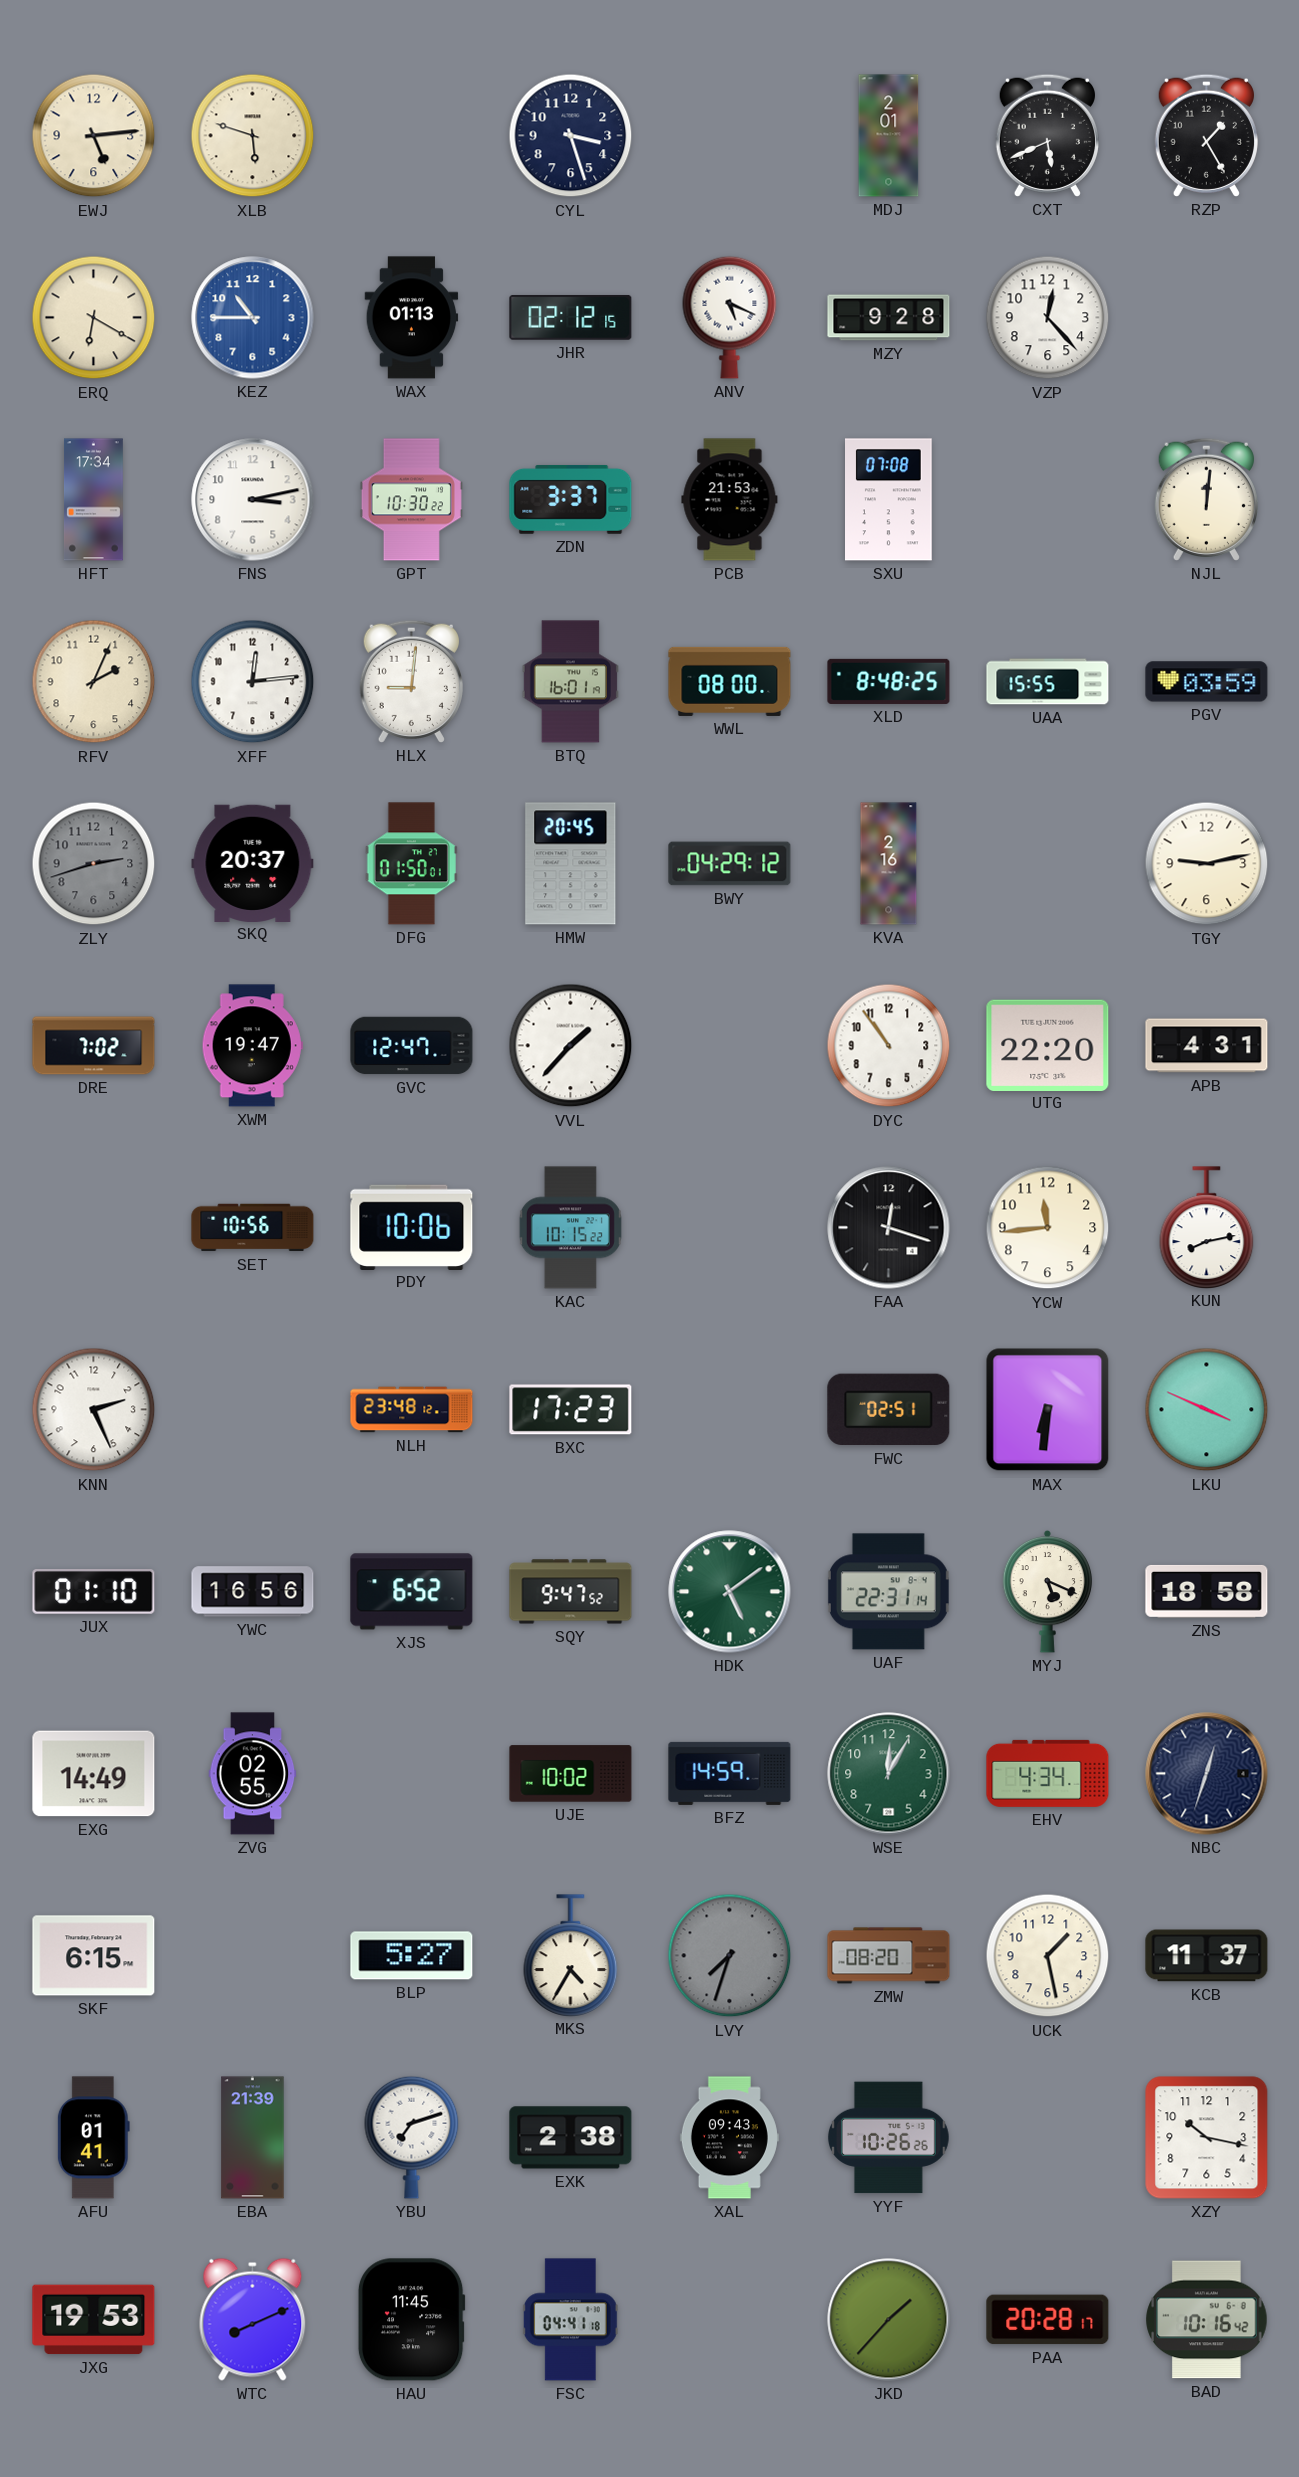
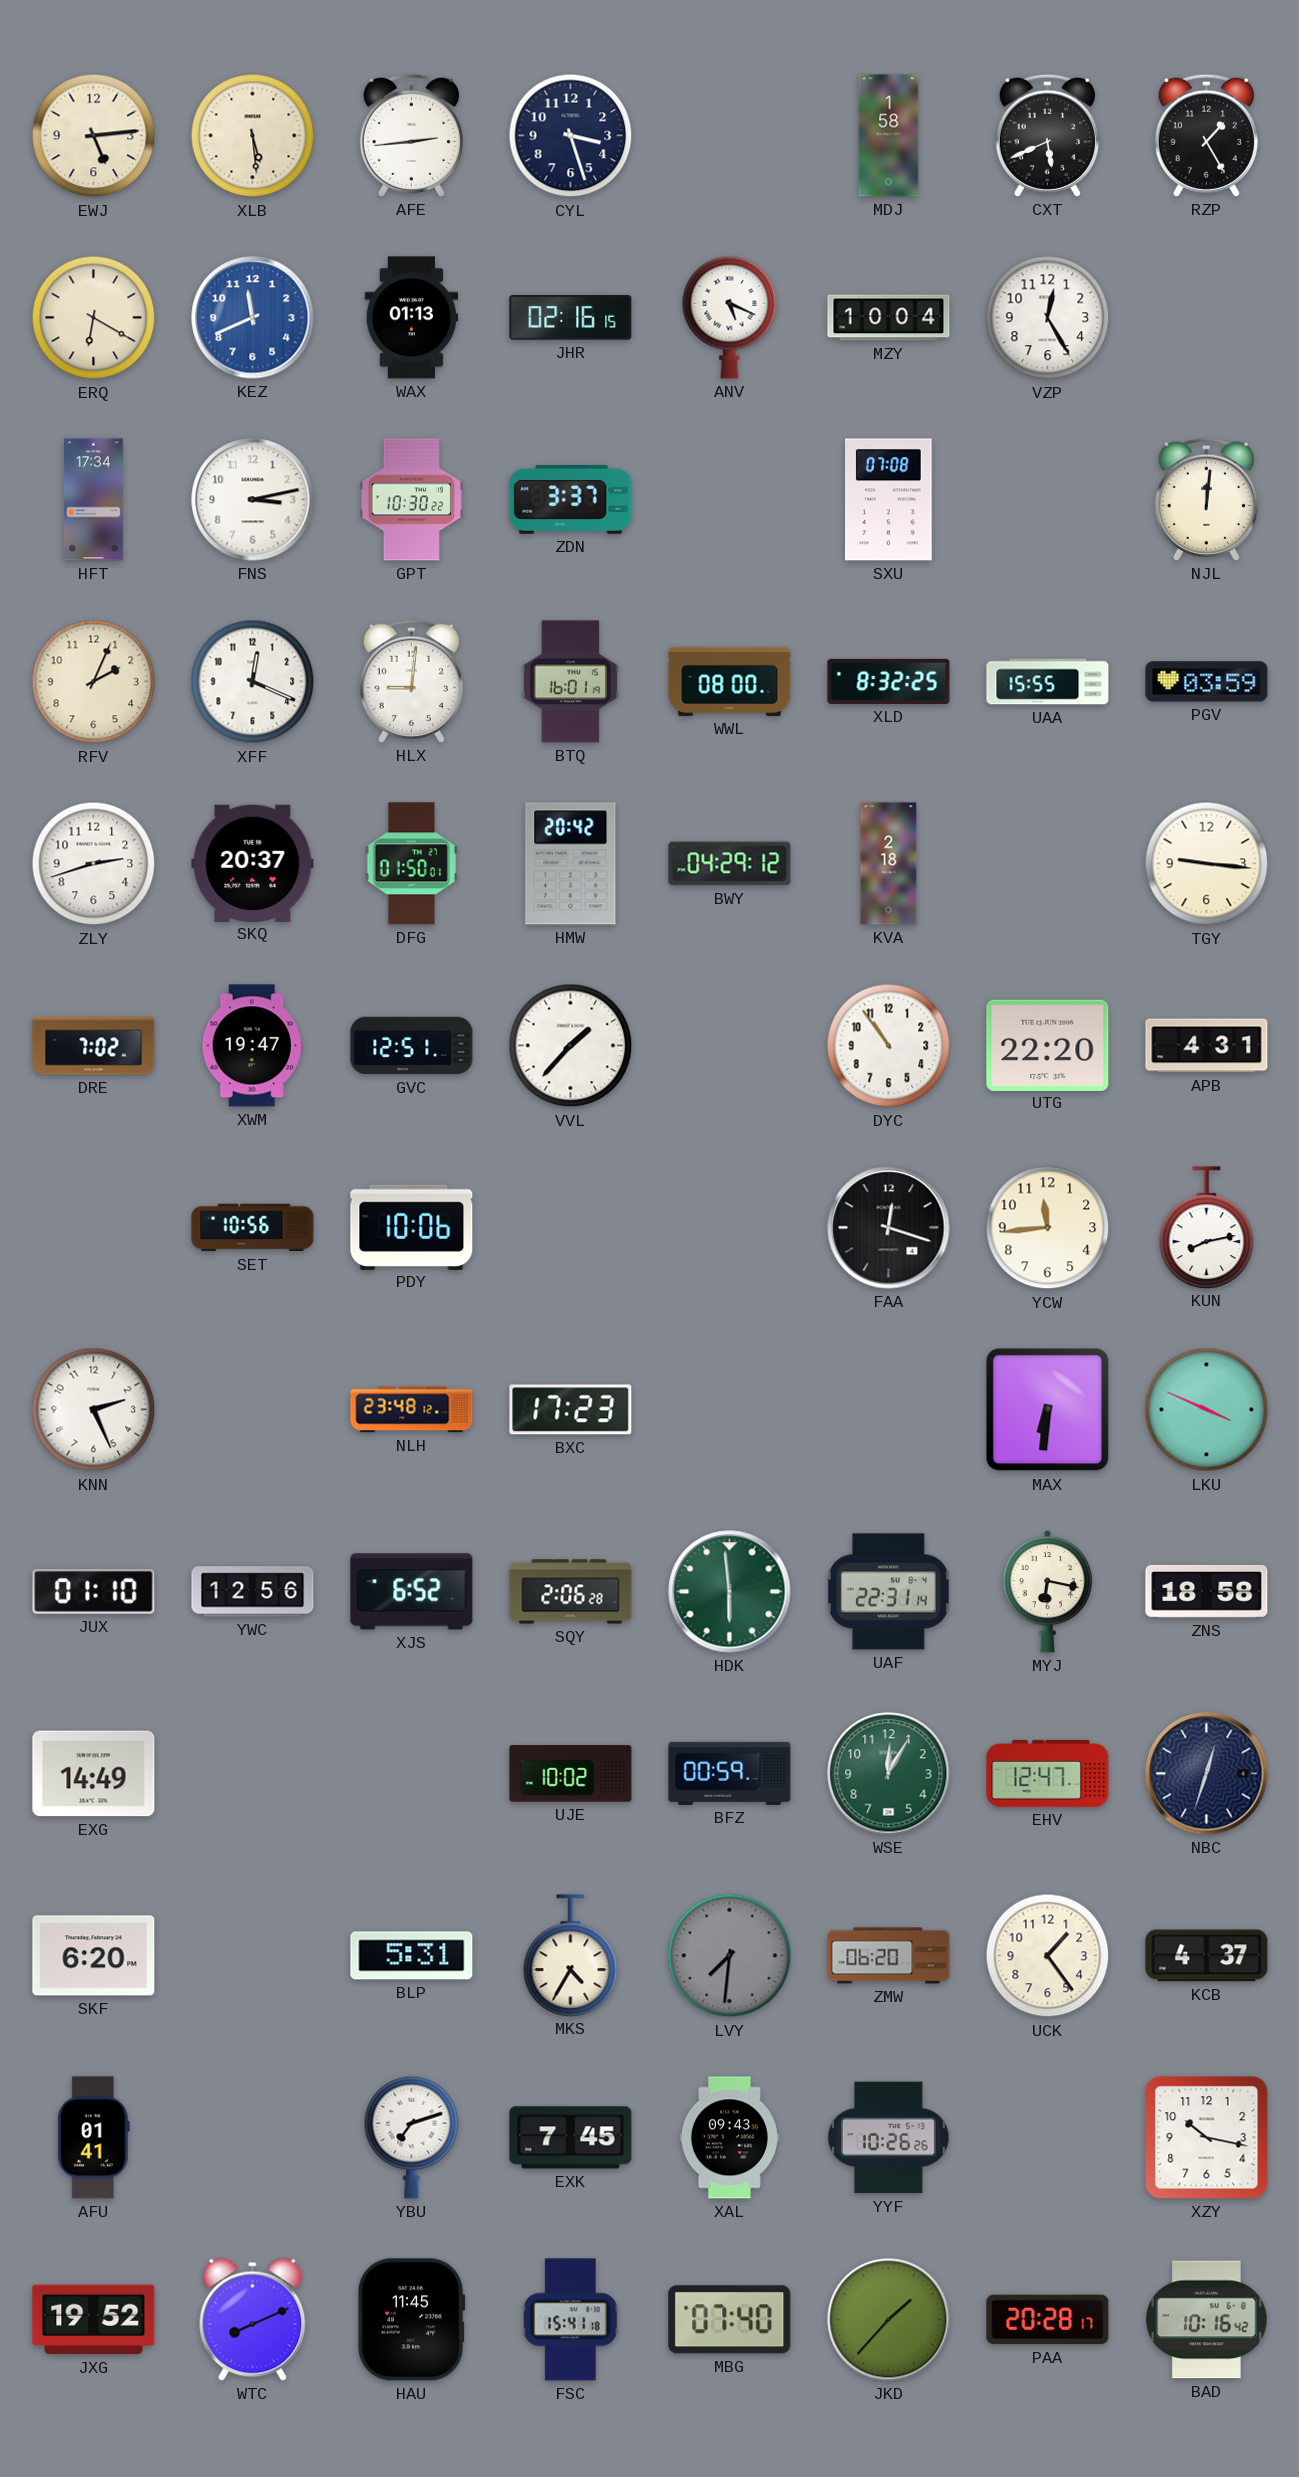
XLB: 5:48 -> 5:29
AFE: none -> 2:44
MDJ: 2:01 -> 1:58
KEZ: 10:45 -> 11:41
JHR: 02:12 -> 02:16
MZY: 9:28 -> 10:04
VZP: 12:23 -> 12:25
PCB: 21:53 -> none
XFF: 12:14 -> 12:19
XLD: 8:48 -> 8:32
ZLY dial: grey -> white
HMW: 20:45 -> 20:42
KVA: 2:16 -> 2:18
TGY: 9:13 -> 9:16
GVC: 12:47 -> 12:51
KAC: 10:15 -> none
FWC: 02:51 -> none
YWC: 16:56 -> 12:56
SQY: 9:47 -> 2:06
HDK: 5:09 -> 5:59
MYJ: 5:19 -> 6:17
ZVG: 02:55 -> none
BFZ: 14:59 -> 00:59
EHV: 4:34 -> 12:47
SKF: 6:15 -> 6:20
BLP: 5:27 -> 5:31
LVY: 7:33 -> 7:31
ZMW: 08:20 -> 06:20
UCK: 1:28 -> 1:24
KCB: 11:37 -> 4:37
EBA: 21:39 -> none
EXK: 2:38 -> 7:45
JXG: 19:53 -> 19:52
FSC: 04:41 -> 15:41
MBG: none -> 07:40
